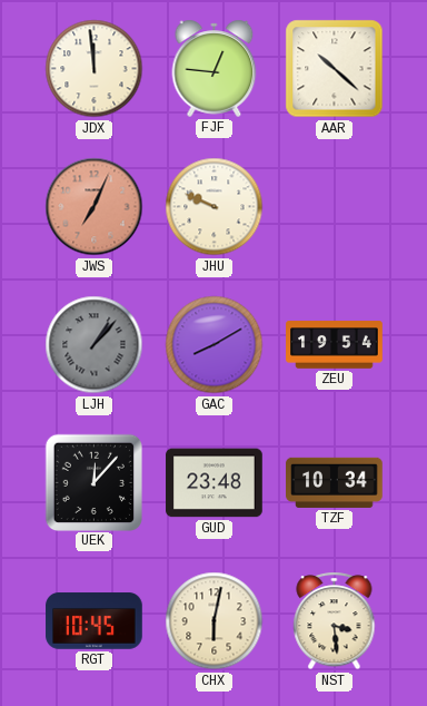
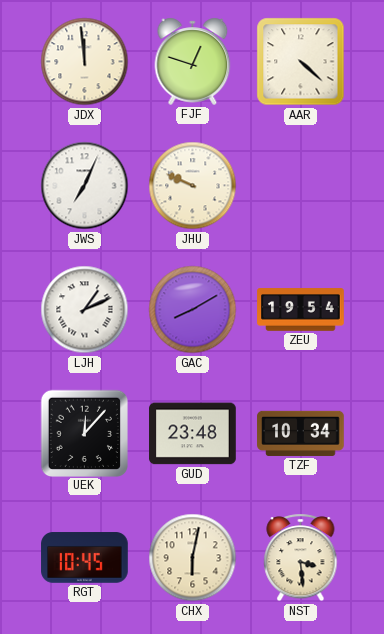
FJF: 12:46 -> 12:48
AAR: 10:22 -> 4:22
JWS dial: salmon -> white
LJH: 1:07 -> 1:11
LJH dial: grey -> white
